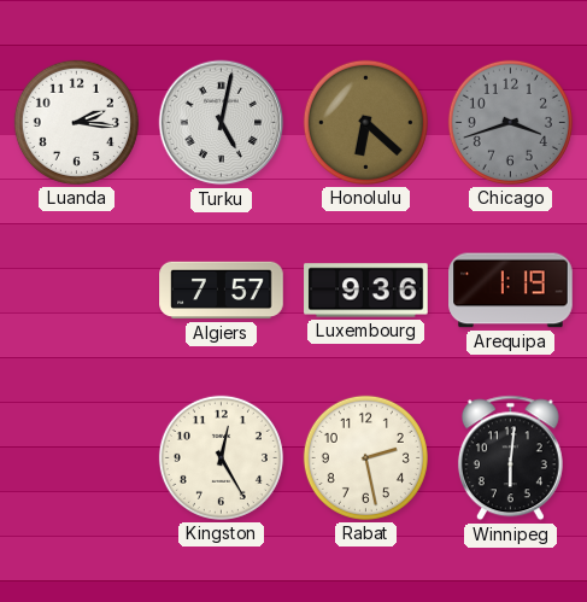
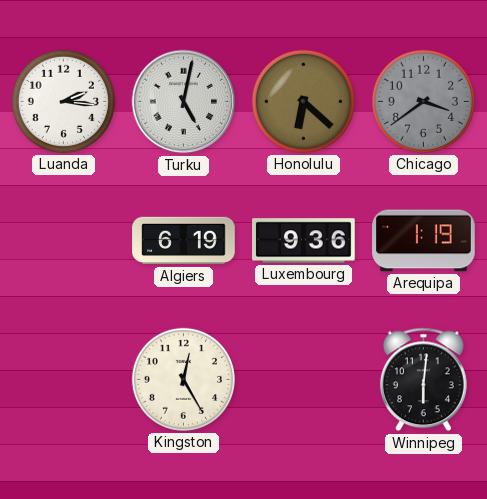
Chicago: 3:42 -> 3:39
Algiers: 7:57 -> 6:19
Rabat: 2:28 -> none
